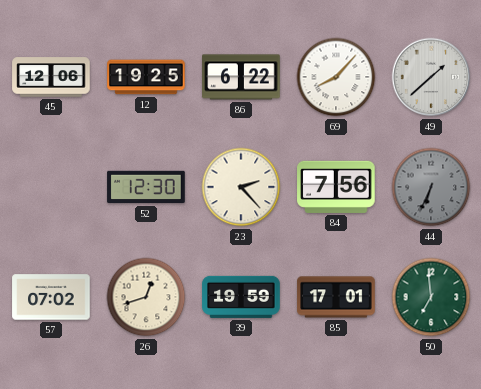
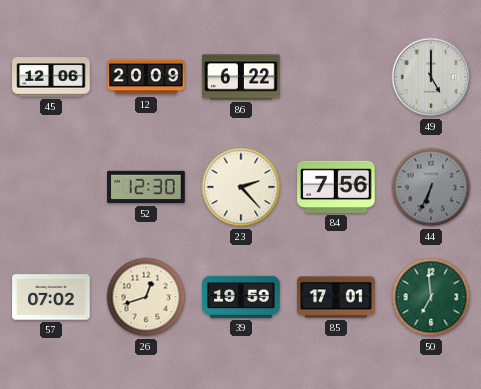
12: 19:25 -> 20:09
69: 8:07 -> none
49: 1:38 -> 5:00
